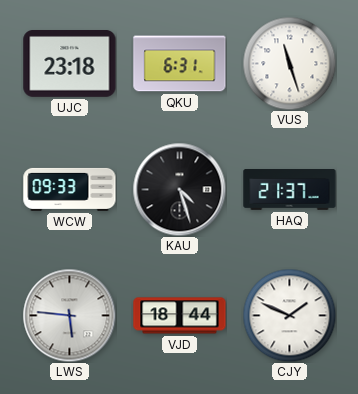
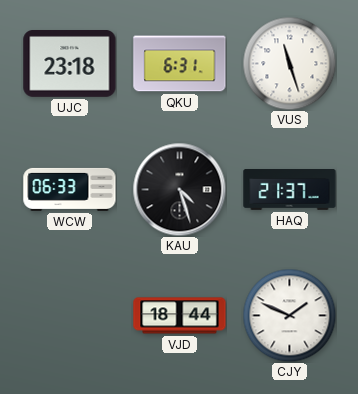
WCW: 09:33 -> 06:33
LWS: 5:46 -> none
